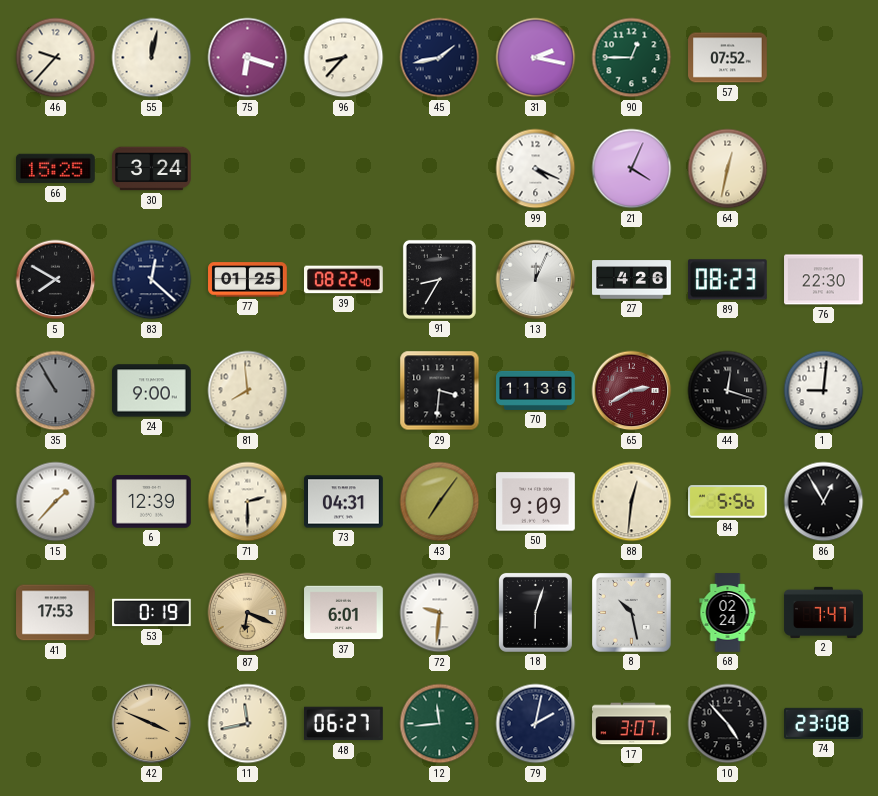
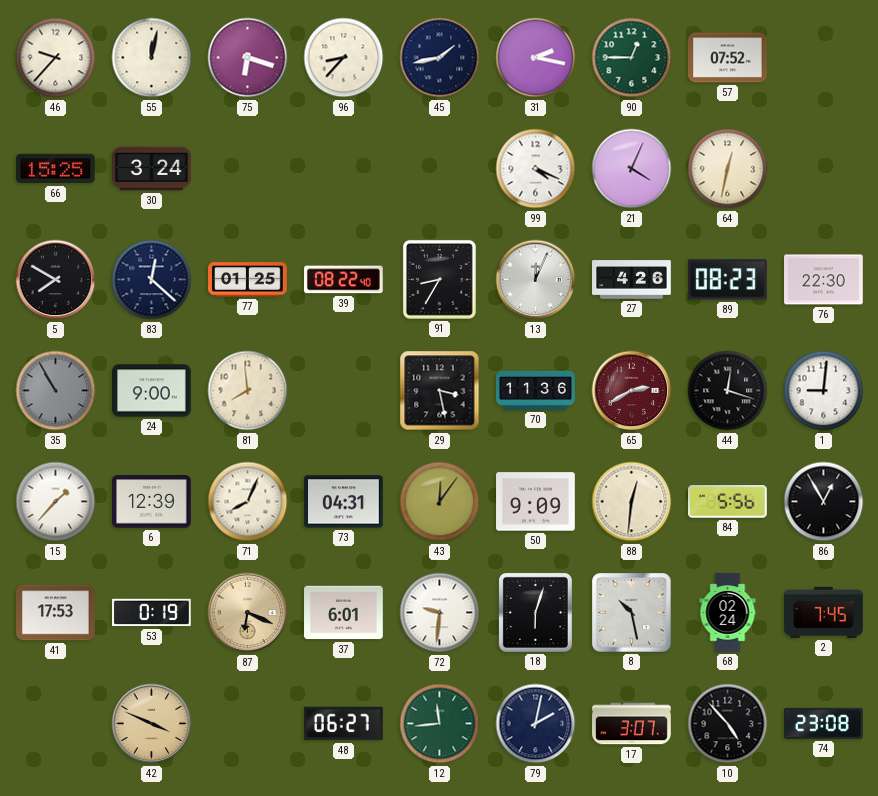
29: 3:31 -> 3:28
71: 2:30 -> 8:04
43: 7:06 -> 12:06
2: 7:47 -> 7:45
11: 11:43 -> none
